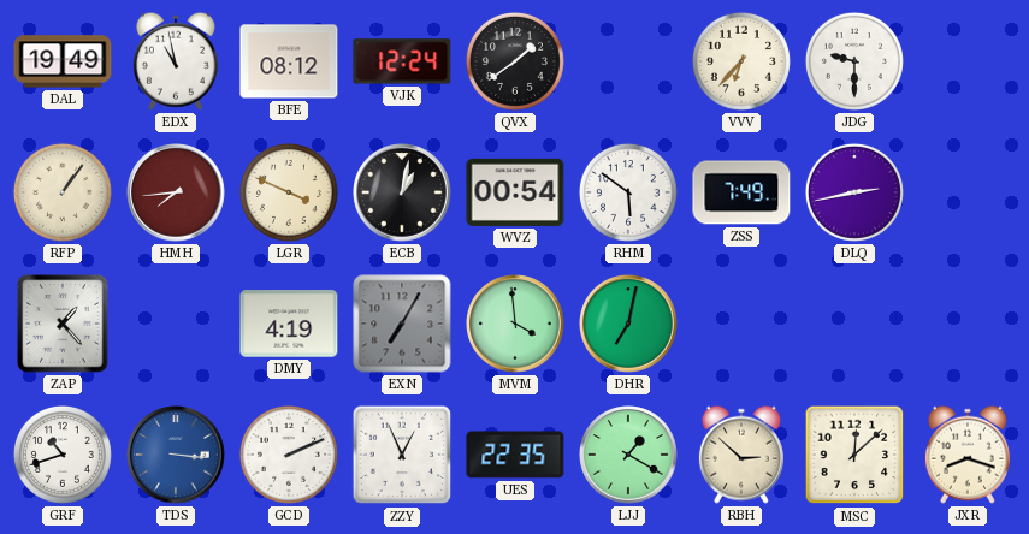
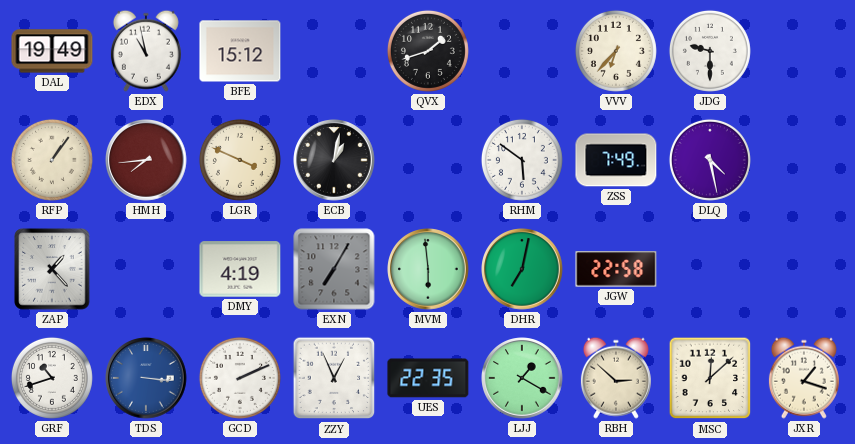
BFE: 08:12 -> 15:12
VJK: 12:24 -> none
QVX: 1:39 -> 1:42
WVZ: 00:54 -> none
DLQ: 2:43 -> 4:28
MVM: 3:59 -> 5:59
JGW: none -> 22:58
JXR: 8:18 -> 1:18
